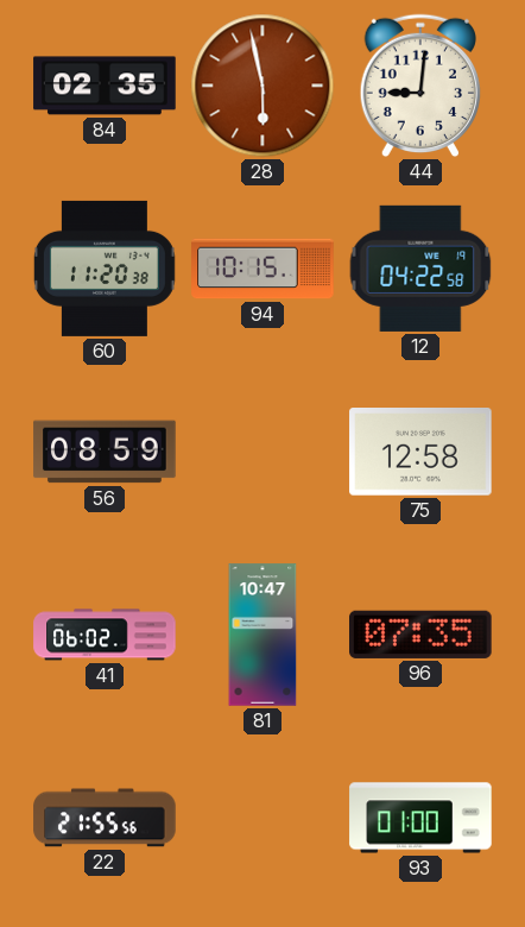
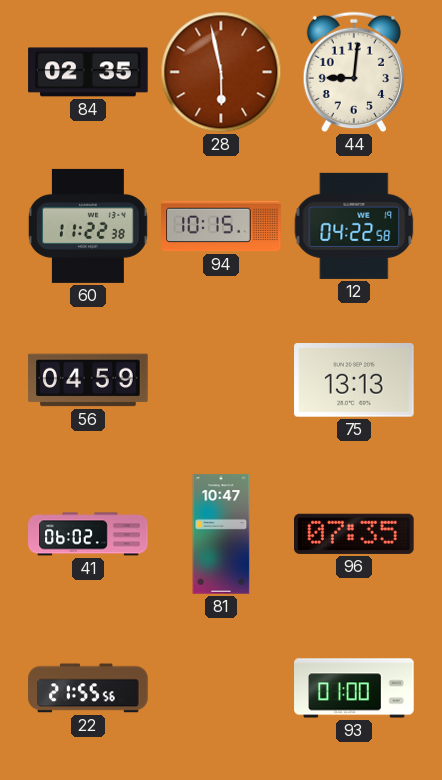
60: 11:20 -> 11:22
56: 08:59 -> 04:59
75: 12:58 -> 13:13
